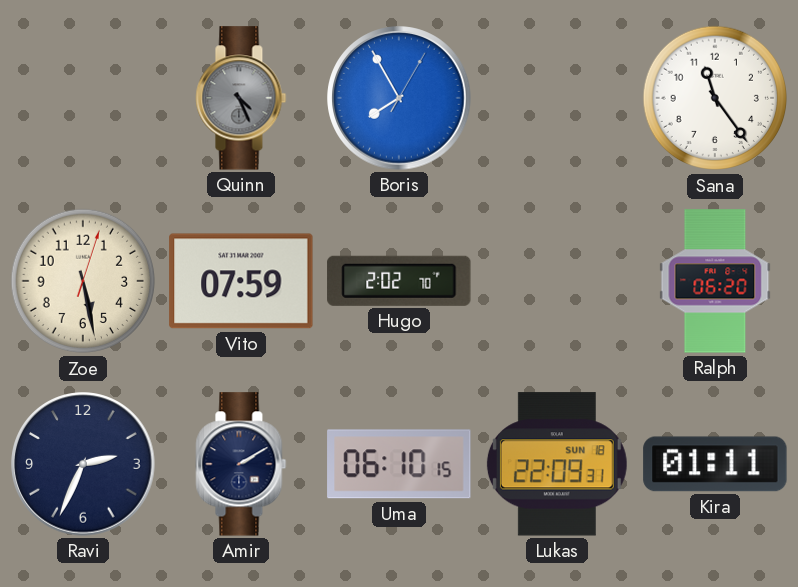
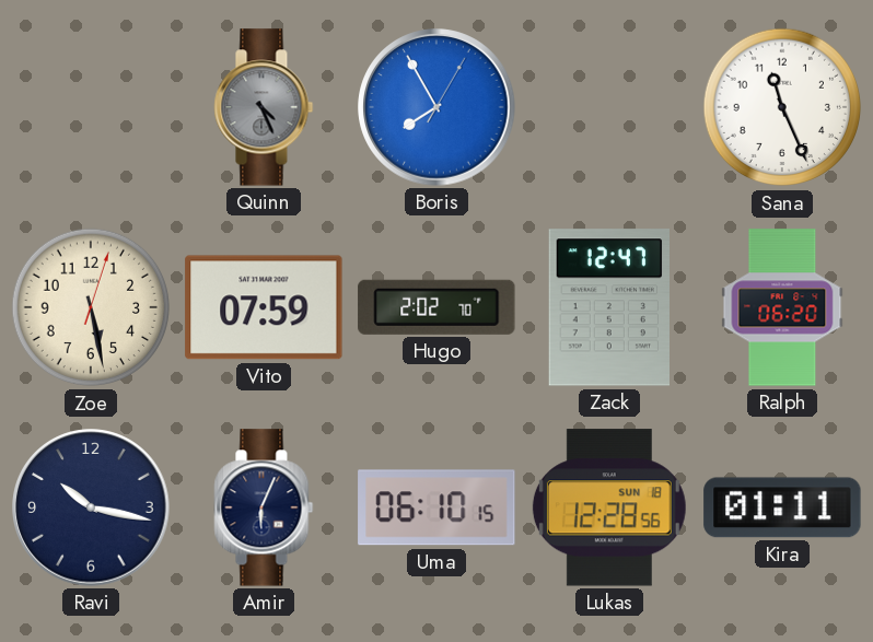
Sana: 11:24 -> 11:26
Zack: none -> 12:47
Ravi: 2:34 -> 10:17
Amir: 2:10 -> 6:04
Lukas: 22:09 -> 12:28
